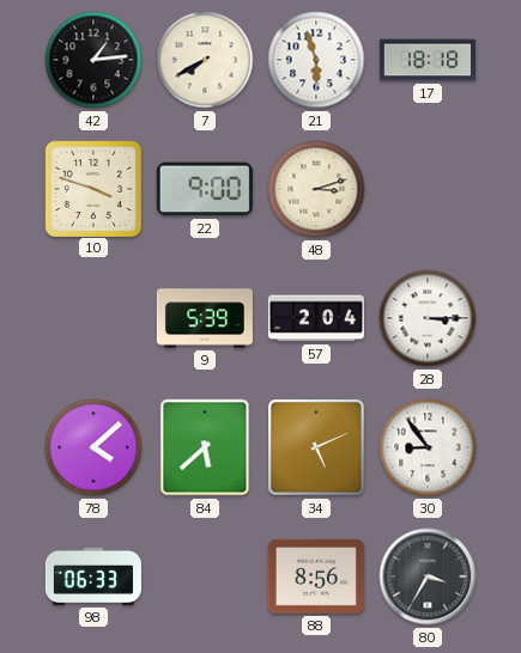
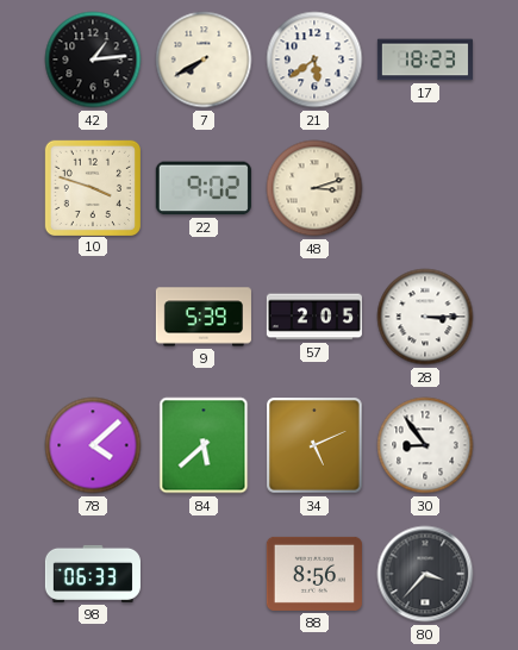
21: 5:57 -> 5:39
17: 18:18 -> 18:23
22: 9:00 -> 9:02
57: 2:04 -> 2:05
80: 3:35 -> 3:37
